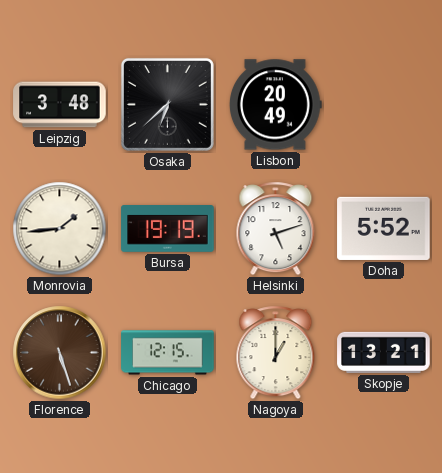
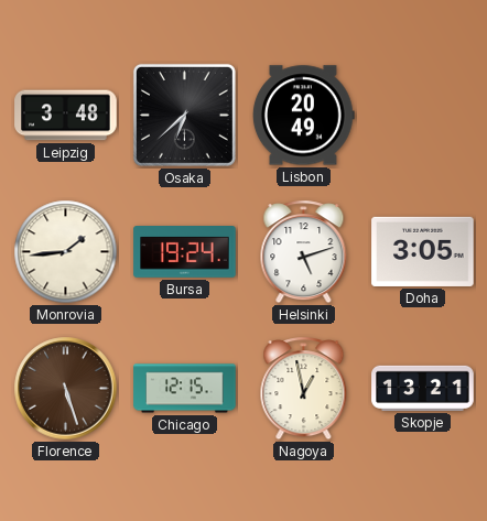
Bursa: 19:19 -> 19:24
Doha: 5:52 -> 3:05
Nagoya: 1:00 -> 12:58
